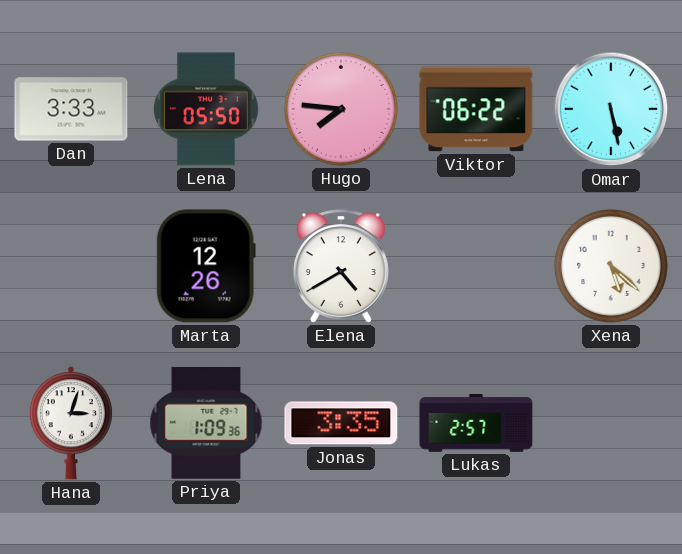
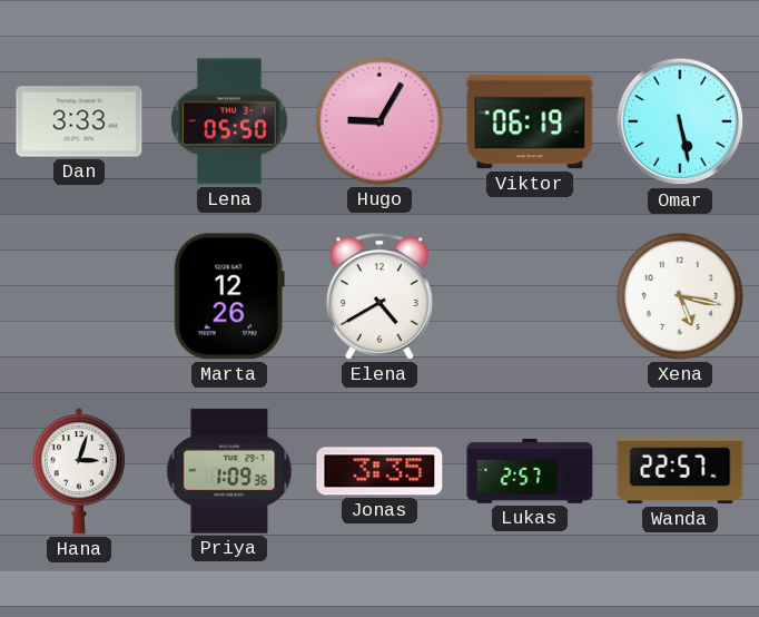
Hugo: 7:46 -> 9:05
Viktor: 06:22 -> 06:19
Xena: 5:22 -> 5:17
Wanda: none -> 22:57
